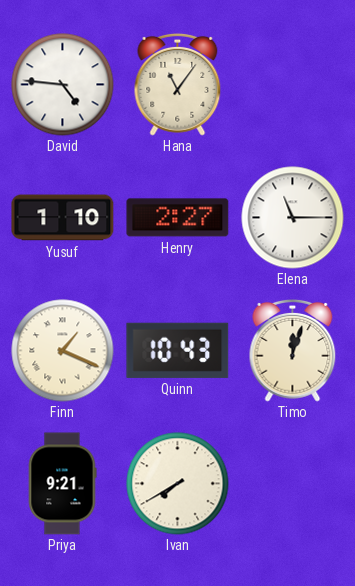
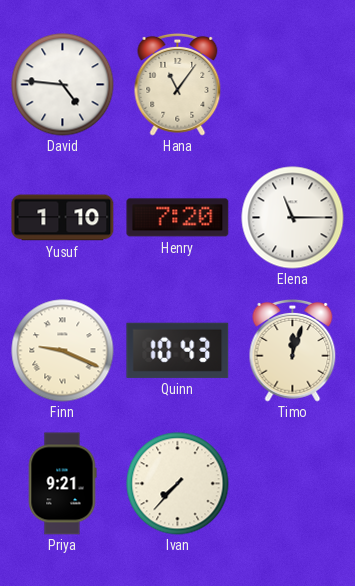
Henry: 2:27 -> 7:20
Finn: 1:19 -> 9:19
Ivan: 7:40 -> 7:37
